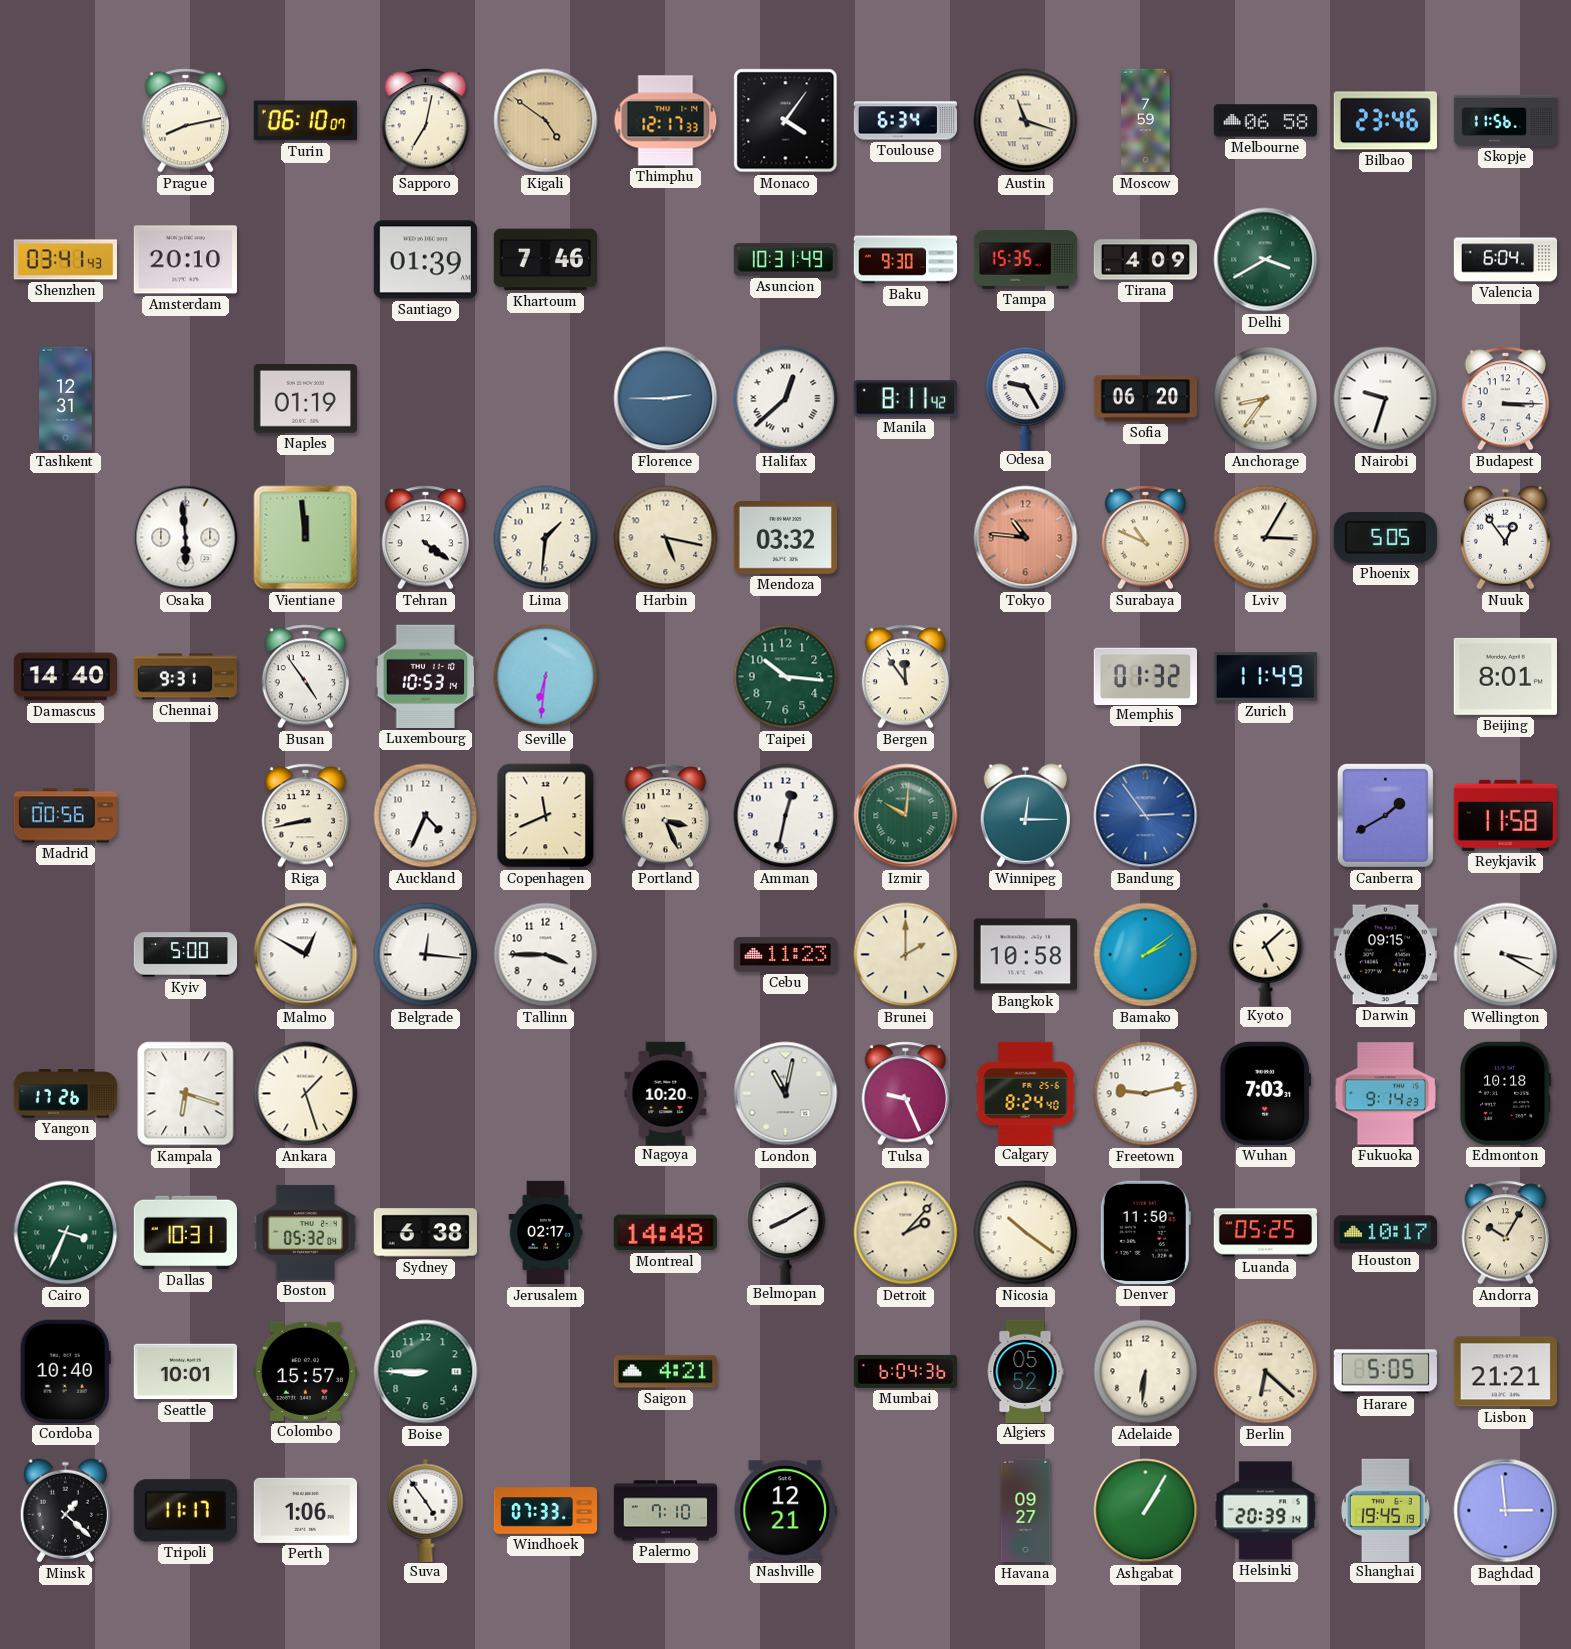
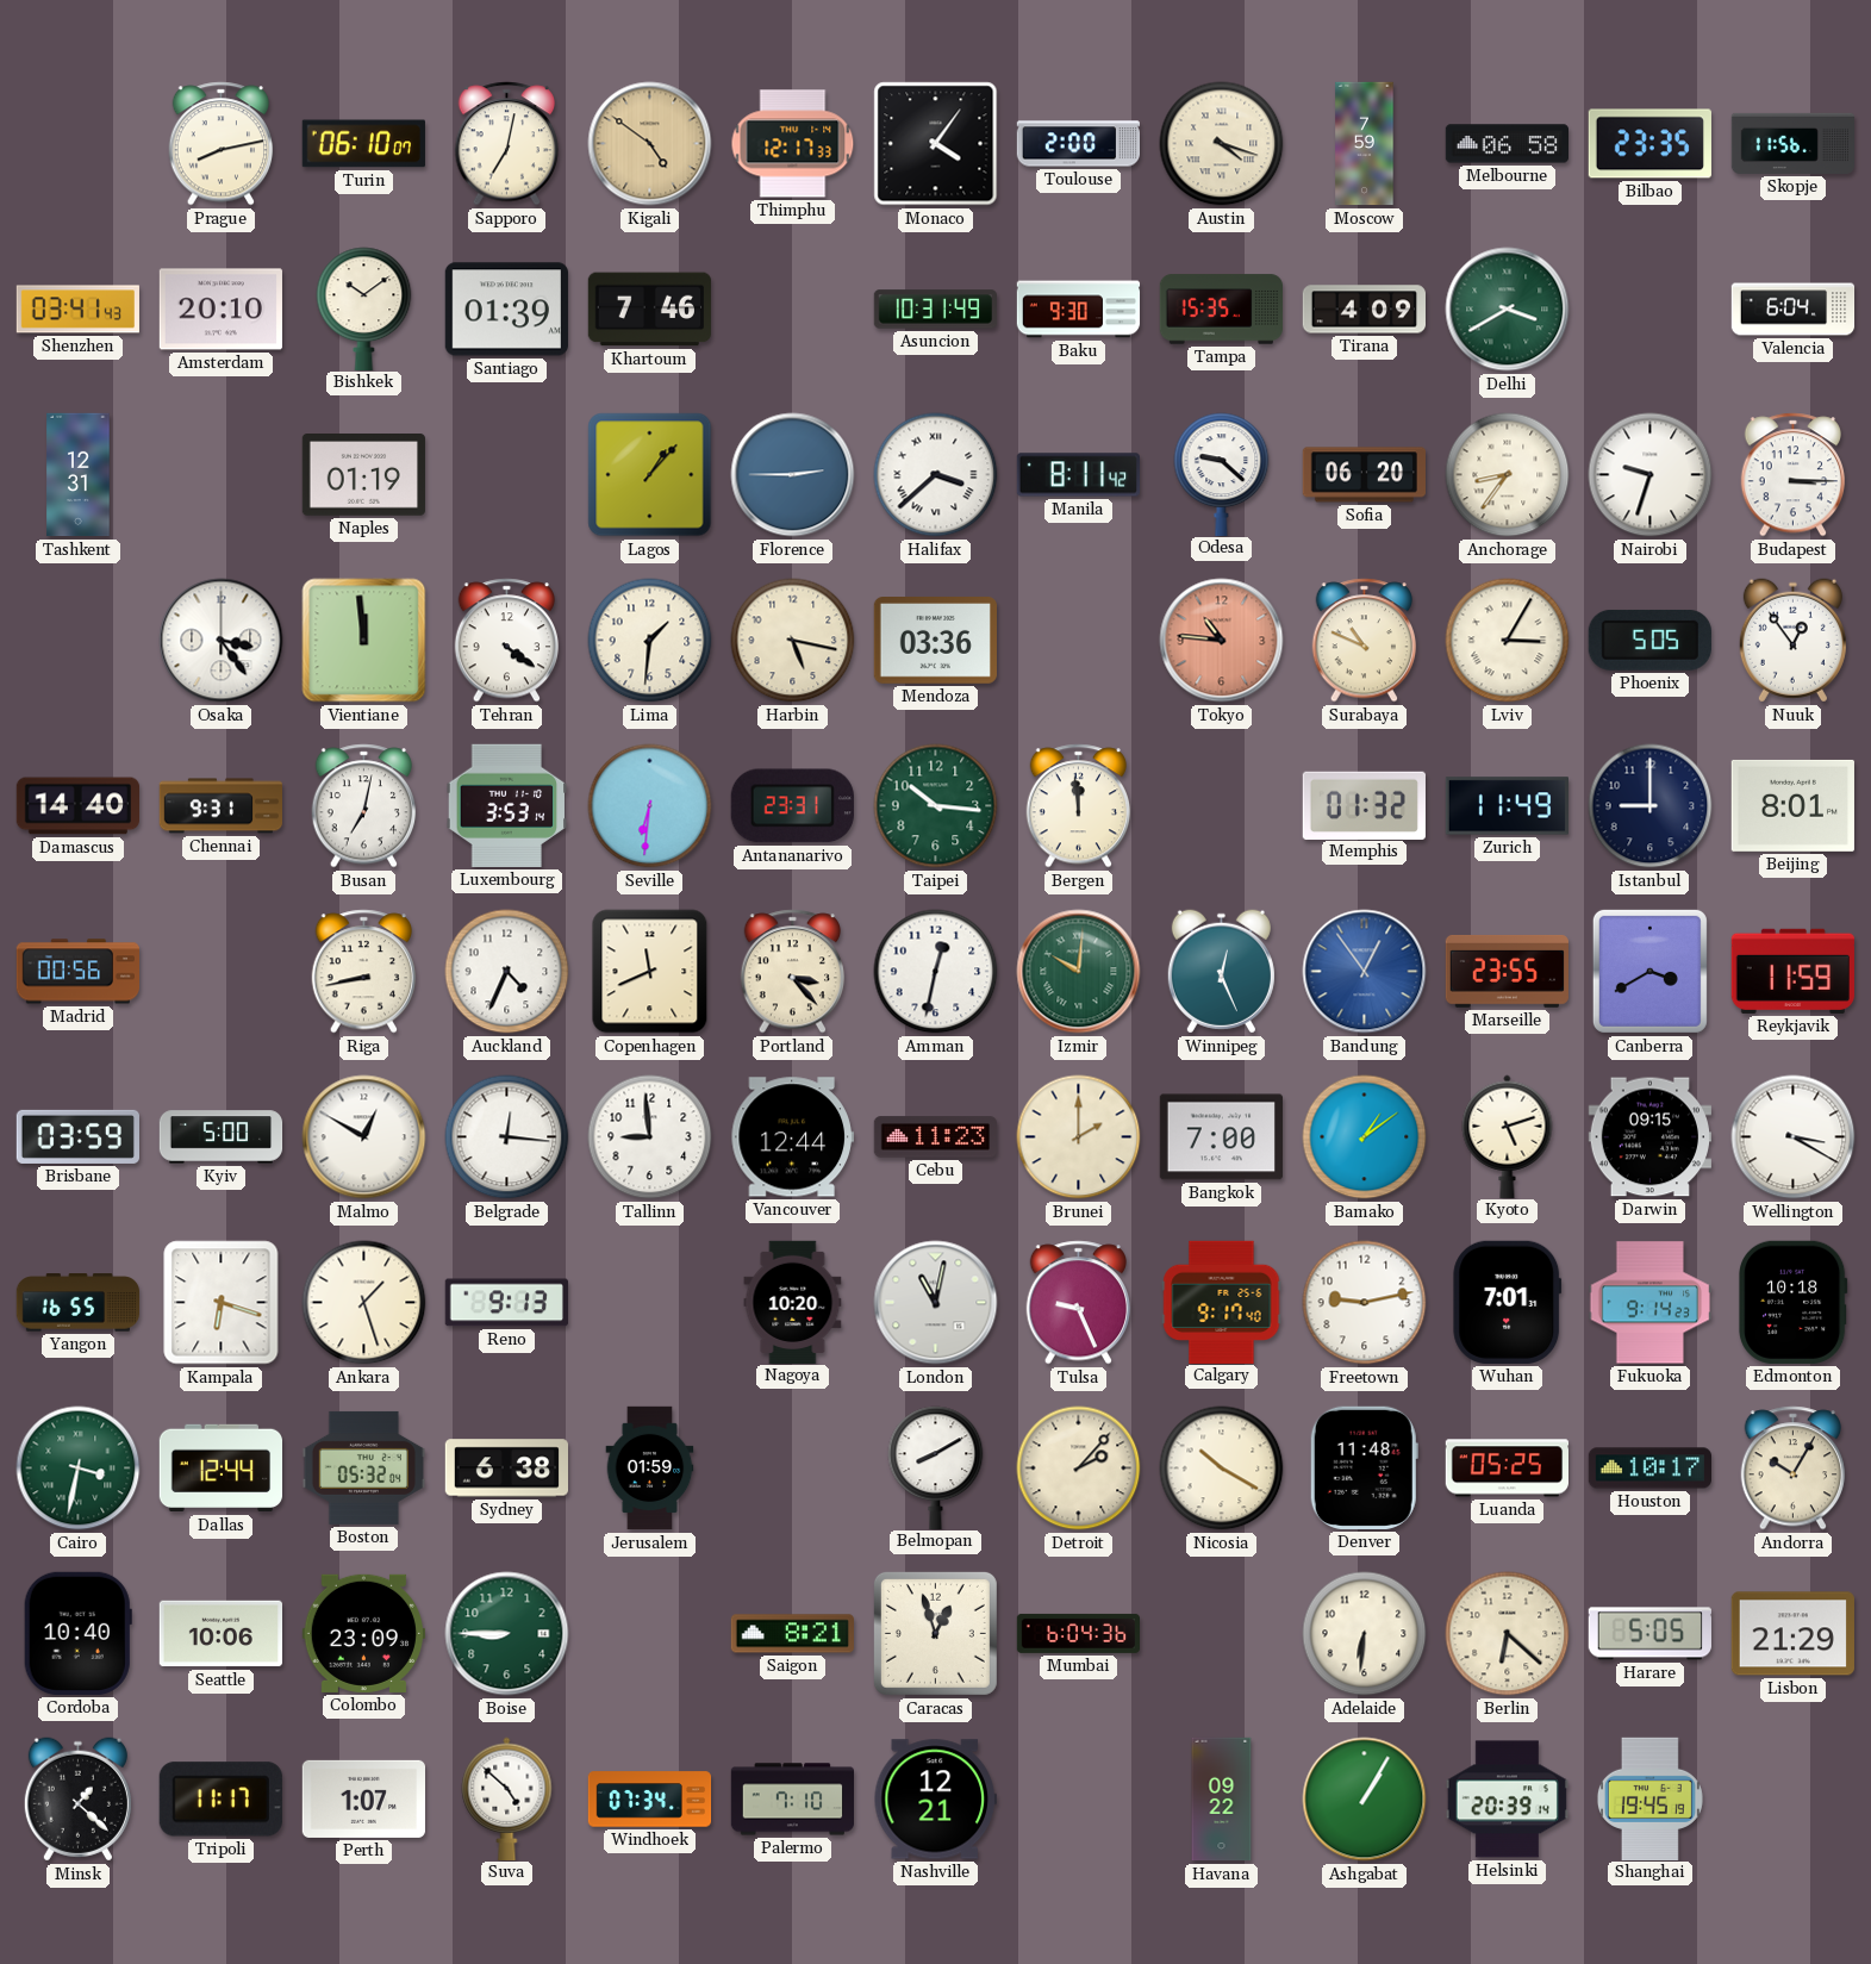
Toulouse: 6:34 -> 2:00
Austin: 11:18 -> 4:18
Bilbao: 23:46 -> 23:35
Bishkek: none -> 10:09
Lagos: none -> 1:07
Halifax: 12:38 -> 3:38
Odesa: 9:25 -> 9:22
Osaka: 5:59 -> 3:24
Mendoza: 03:32 -> 03:36
Busan: 4:54 -> 7:02
Luxembourg: 10:53 -> 3:53
Antananarivo: none -> 23:31
Bergen: 11:54 -> 11:59
Istanbul: none -> 9:00
Portland: 3:26 -> 3:23
Winnipeg: 12:15 -> 12:26
Bandung: 2:54 -> 12:54
Marseille: none -> 23:55
Canberra: 1:40 -> 3:40
Reykjavik: 11:58 -> 11:59
Brisbane: none -> 03:59
Tallinn: 3:45 -> 8:59
Vancouver: none -> 12:44
Bangkok: 10:58 -> 7:00
Bamako: 2:09 -> 1:09
Kyoto: 5:08 -> 5:12
Yangon: 17:26 -> 16:55
Reno: none -> 9:13
Calgary: 8:24 -> 9:17
Wuhan: 7:03 -> 7:01
Cairo: 3:34 -> 3:32
Dallas: 10:31 -> 12:44
Jerusalem: 02:17 -> 01:59
Montreal: 14:48 -> none
Nicosia: 10:21 -> 10:20
Denver: 11:50 -> 11:48
Seattle: 10:01 -> 10:06
Colombo: 15:57 -> 23:09
Saigon: 4:21 -> 8:21
Caracas: none -> 12:57
Algiers: 05:52 -> none
Lisbon: 21:21 -> 21:29
Perth: 1:06 -> 1:07
Suva: 4:54 -> 4:52
Windhoek: 07:33 -> 07:34
Havana: 09:27 -> 09:22
Baghdad: 2:59 -> none
